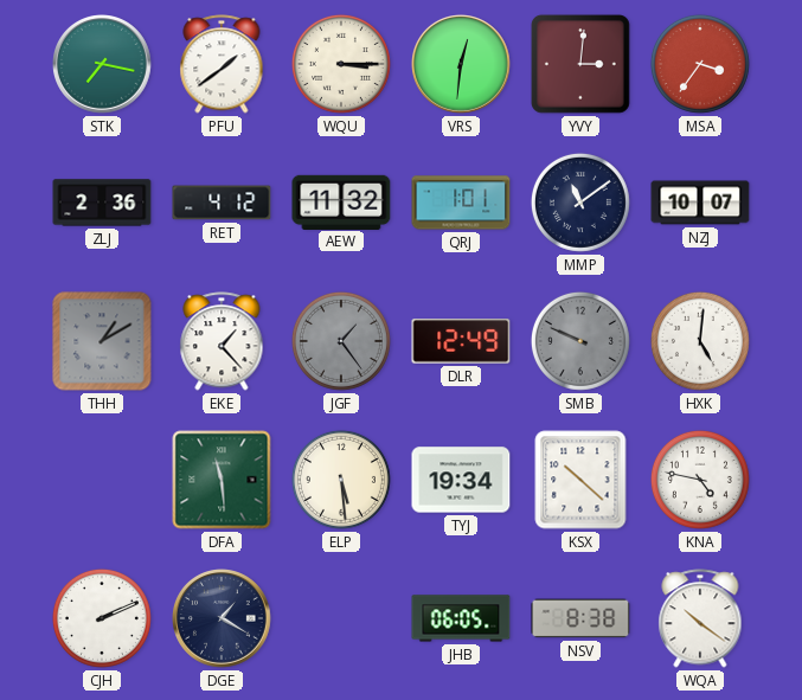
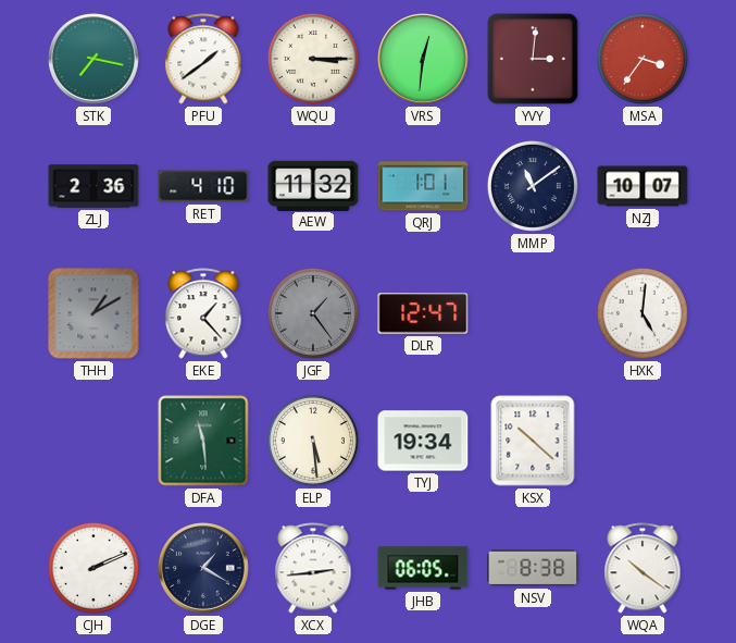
RET: 4:12 -> 4:10
DLR: 12:49 -> 12:47
SMB: 9:49 -> none
KNA: 4:47 -> none
XCX: none -> 2:44
